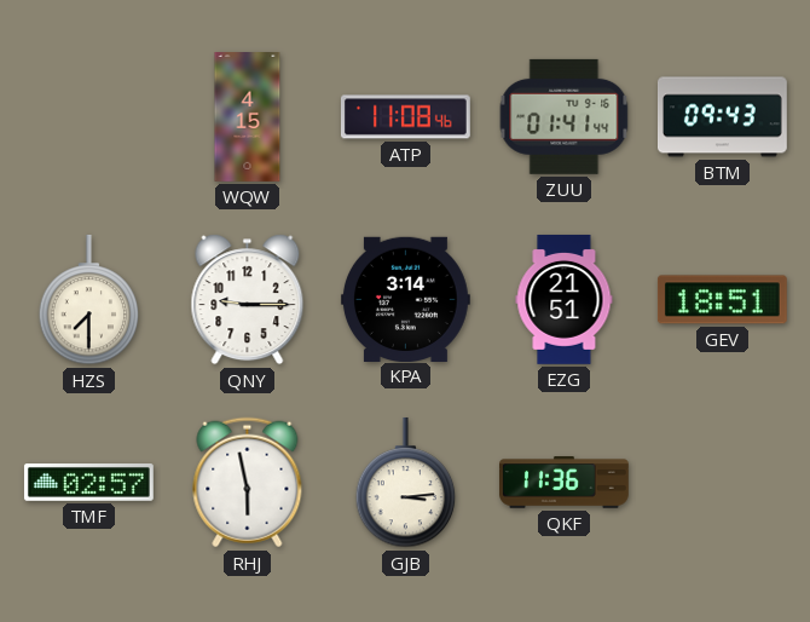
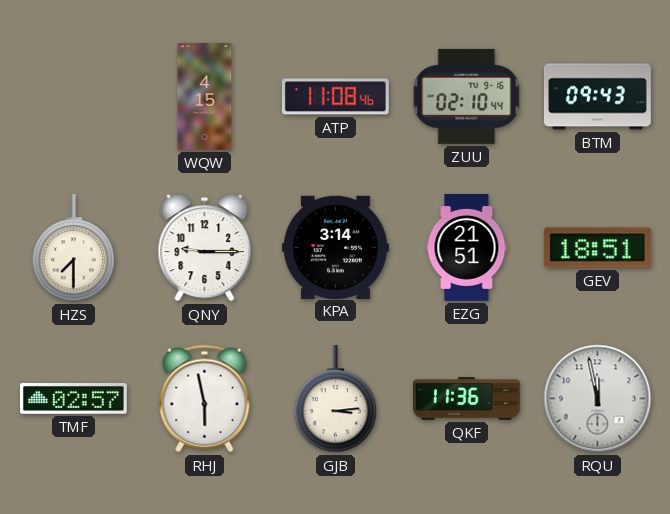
ZUU: 01:41 -> 02:10
RQU: none -> 11:58
